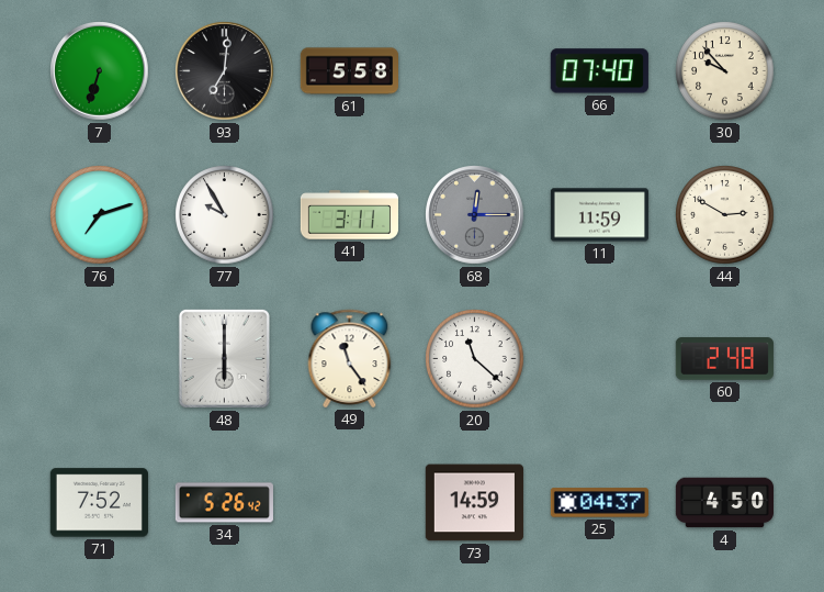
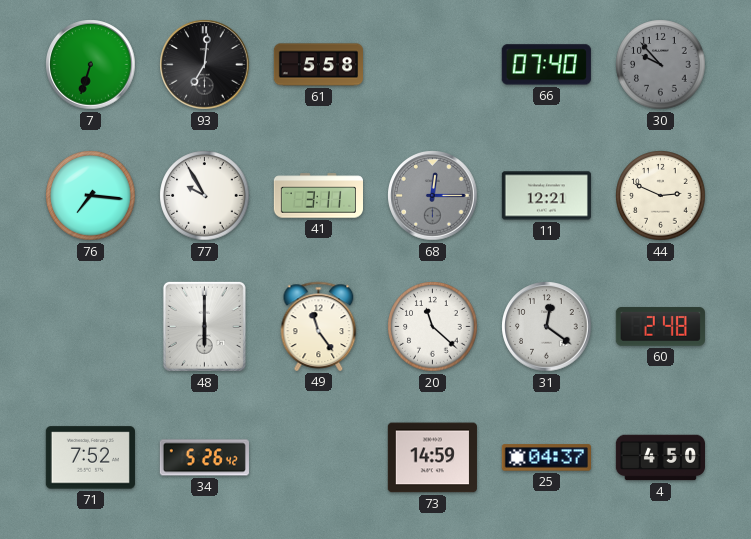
30 dial: cream -> grey
76: 7:12 -> 7:16
11: 11:59 -> 12:21
44: 2:50 -> 2:49
31: none -> 12:21
